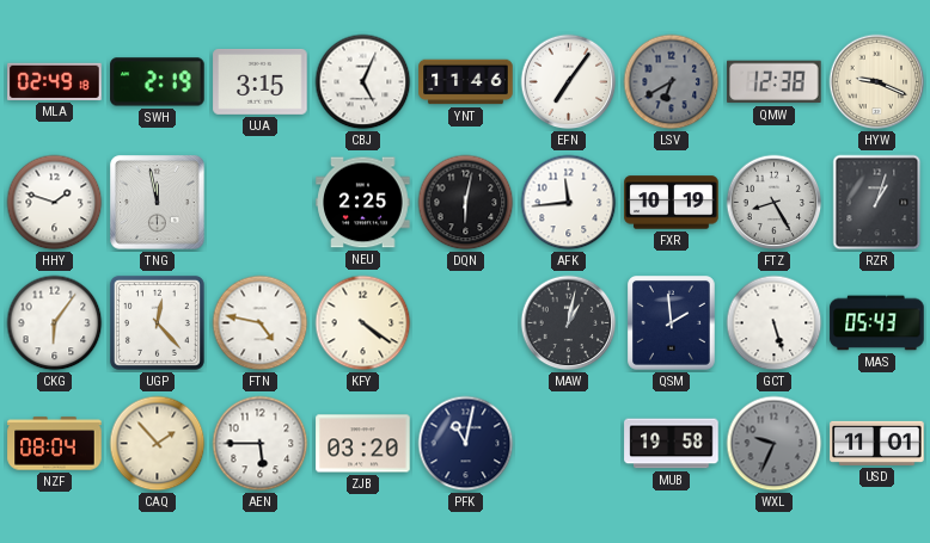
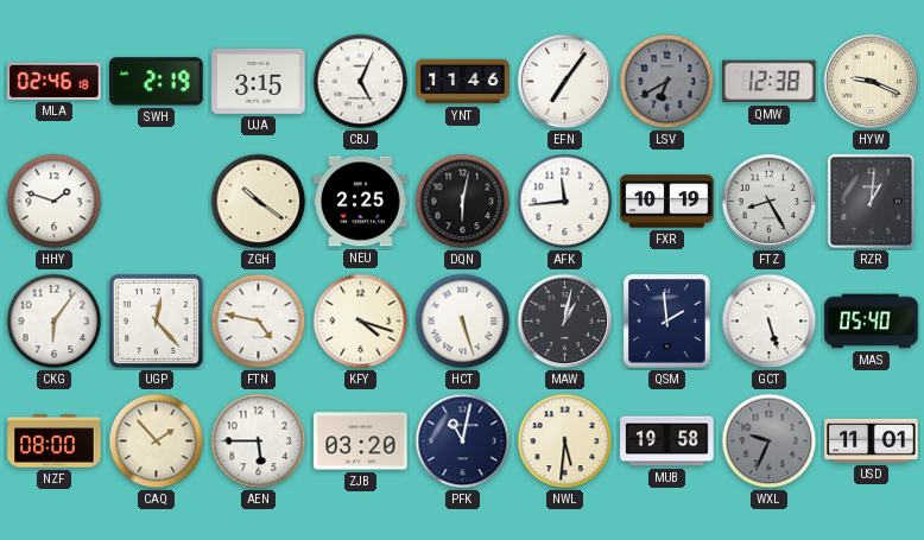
MLA: 02:49 -> 02:46
TNG: 11:58 -> none
ZGH: none -> 10:21
RZR: 1:03 -> 1:01
KFY: 4:21 -> 4:18
HCT: none -> 5:27
MAS: 05:43 -> 05:40
NZF: 08:04 -> 08:00
NWL: none -> 5:31
